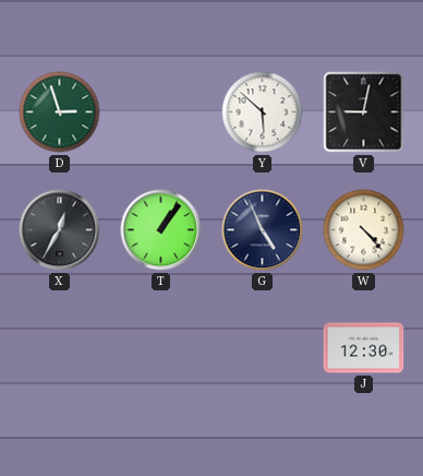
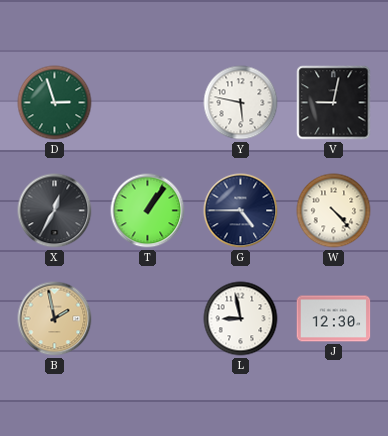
Y: 5:52 -> 5:47
G: 4:56 -> 4:45
B: none -> 1:58
L: none -> 8:58
